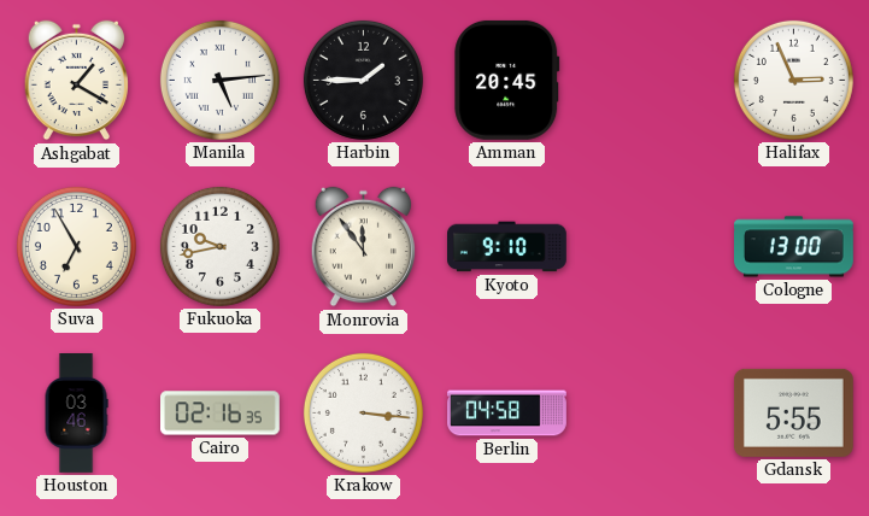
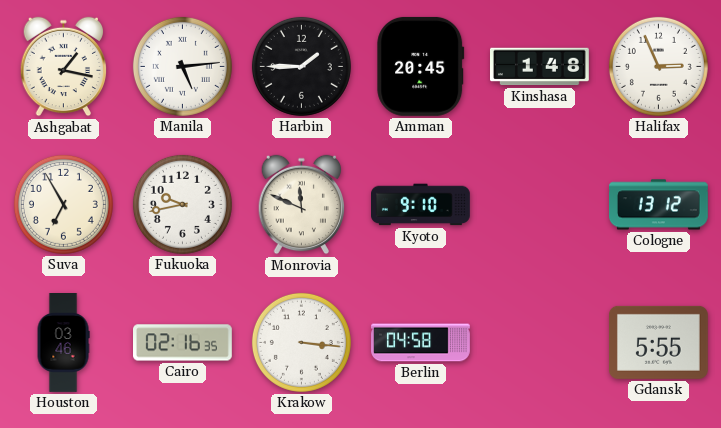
Ashgabat: 1:20 -> 1:17
Kinshasa: none -> 1:48
Monrovia: 11:54 -> 11:49
Cologne: 13:00 -> 13:12
